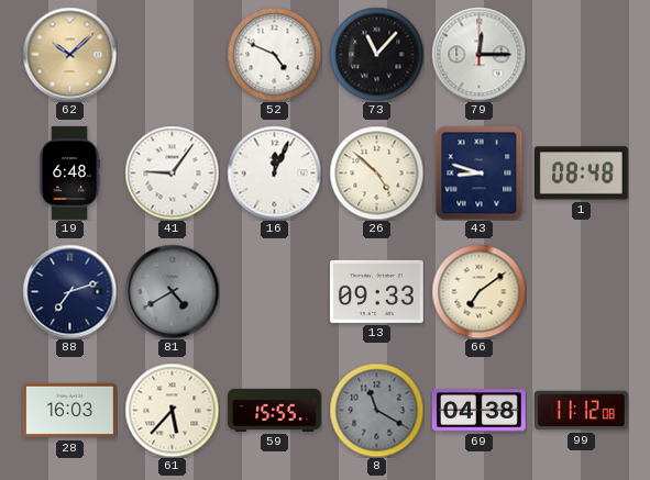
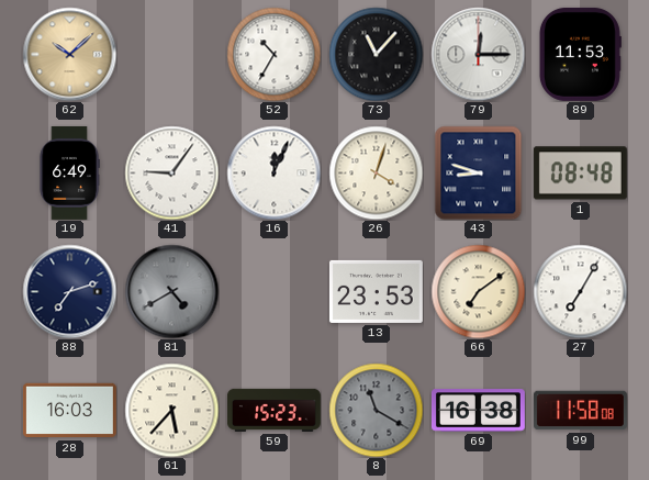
52: 4:49 -> 10:35
89: none -> 11:53
19: 6:48 -> 6:49
26: 4:52 -> 4:03
13: 09:33 -> 23:53
27: none -> 7:05
59: 15:55 -> 15:23
69: 04:38 -> 16:38
99: 11:12 -> 11:58
